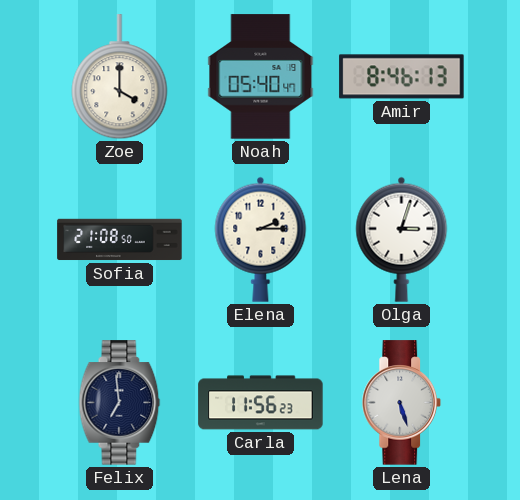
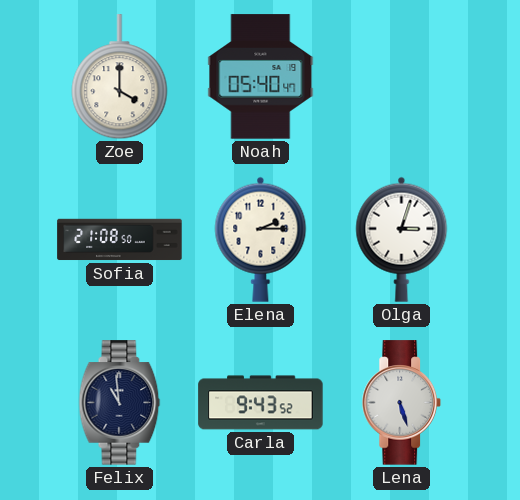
Amir: 8:46 -> none
Felix: 6:59 -> 10:59
Carla: 11:56 -> 9:43
